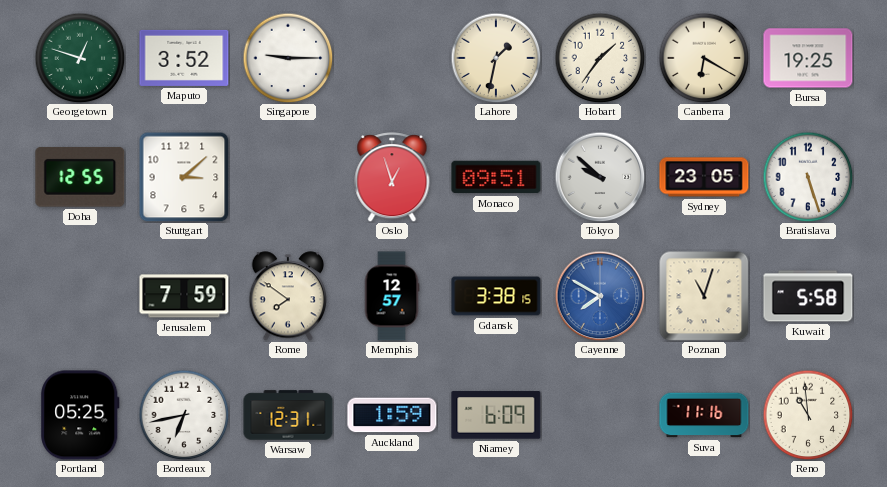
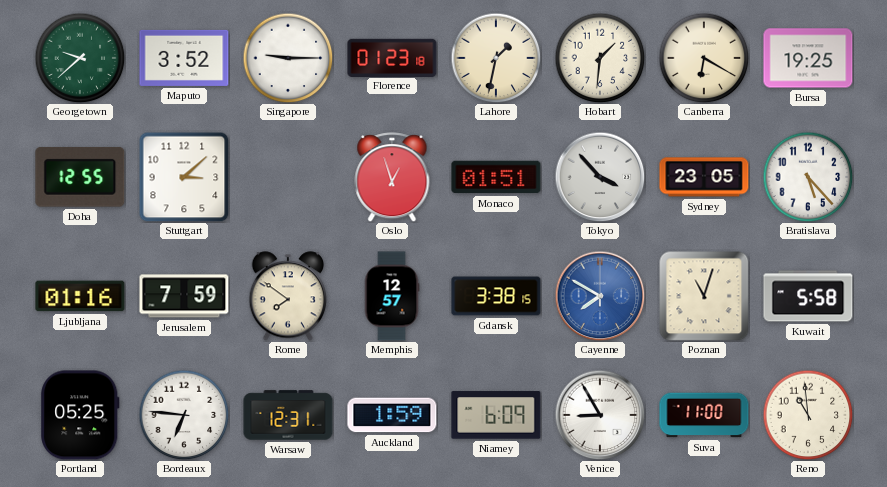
Georgetown: 12:48 -> 9:38
Florence: none -> 01:23
Hobart: 1:36 -> 1:31
Monaco: 09:51 -> 01:51
Tokyo: 9:52 -> 3:53
Bratislava: 5:27 -> 5:23
Ljubljana: none -> 01:16
Bordeaux: 6:43 -> 6:46
Venice: none -> 8:55
Suva: 11:16 -> 11:00
